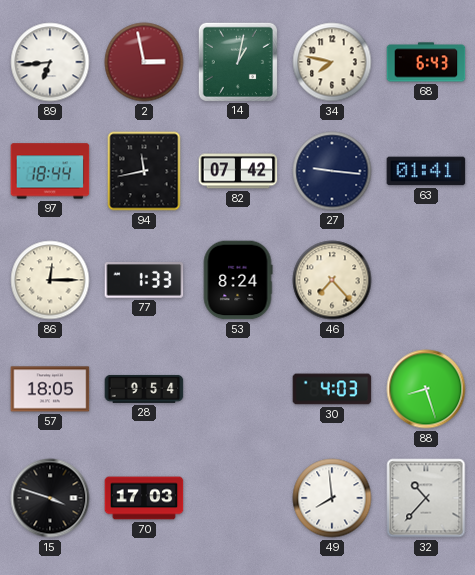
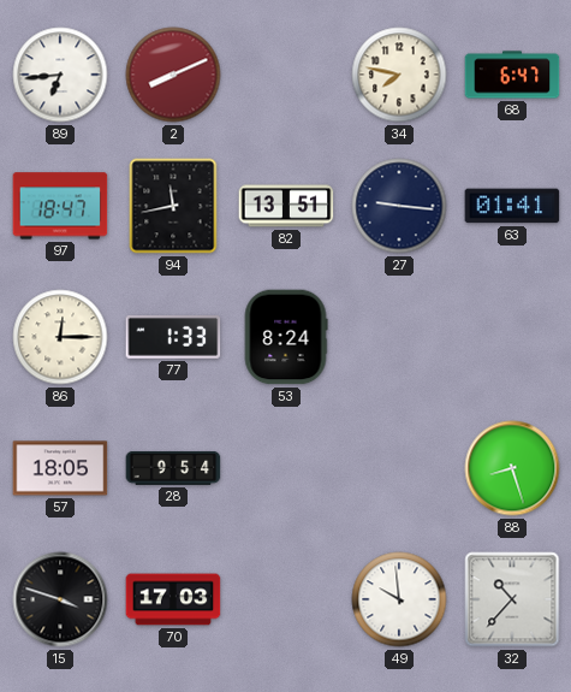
2: 2:58 -> 8:11
14: 1:02 -> none
68: 6:43 -> 6:47
97: 18:44 -> 18:47
82: 07:42 -> 13:51
46: 7:23 -> none
30: 4:03 -> none
49: 7:59 -> 9:59
